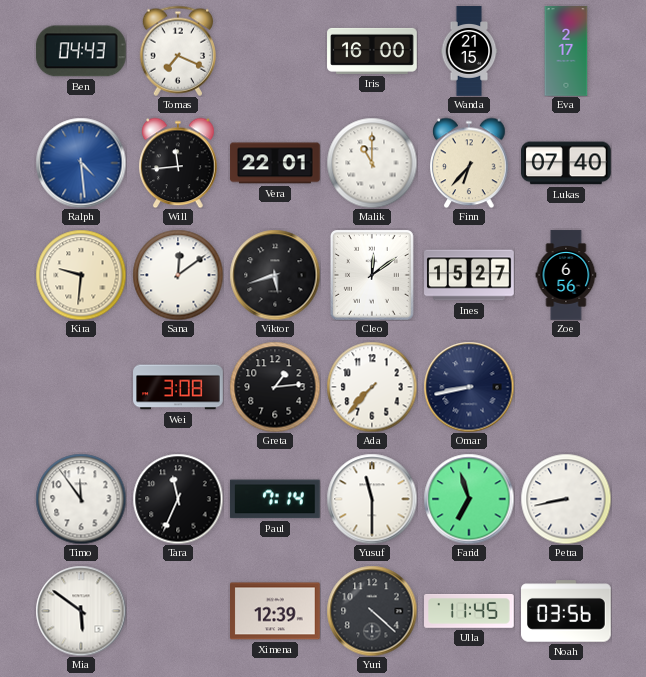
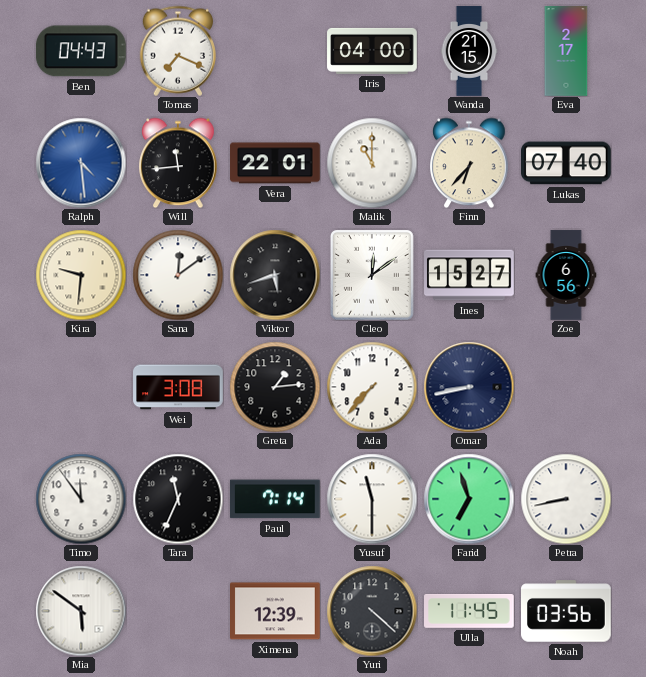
Iris: 16:00 -> 04:00
